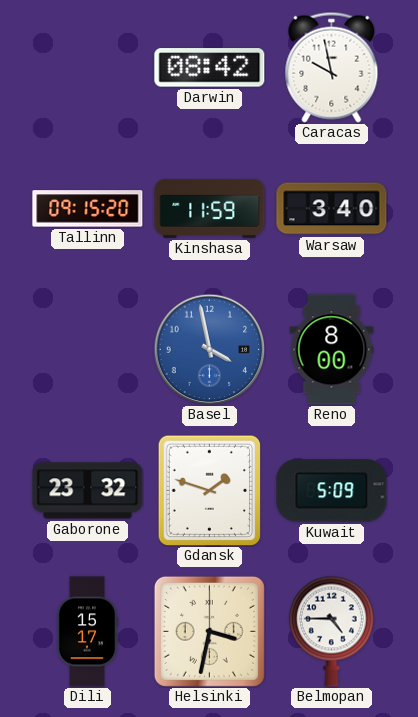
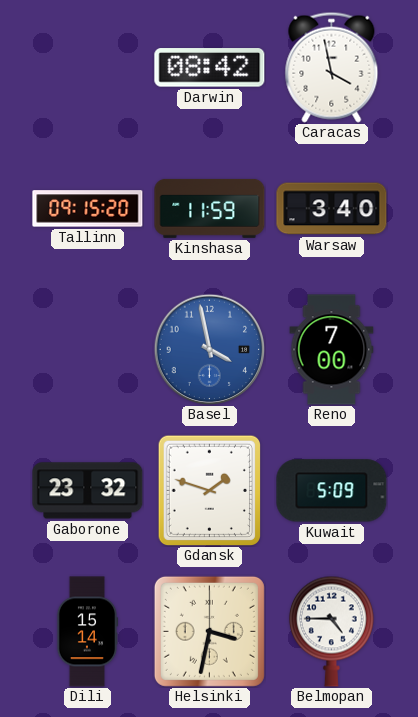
Caracas: 9:58 -> 3:58
Reno: 8:00 -> 7:00
Dili: 15:17 -> 15:14
